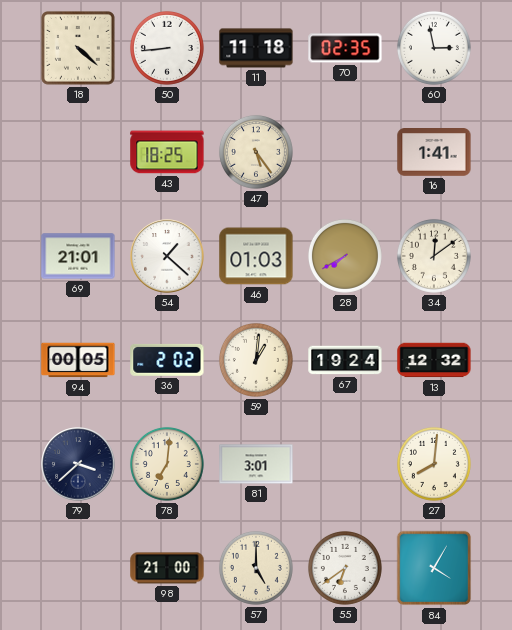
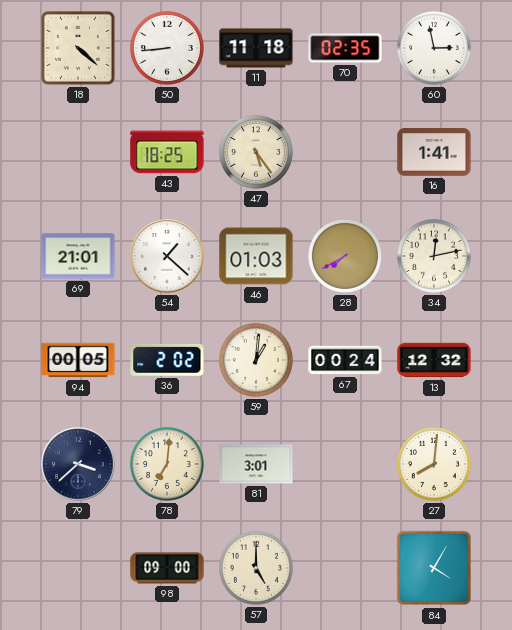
34: 12:09 -> 12:13
67: 19:24 -> 00:24
98: 21:00 -> 09:00
55: 6:39 -> none
